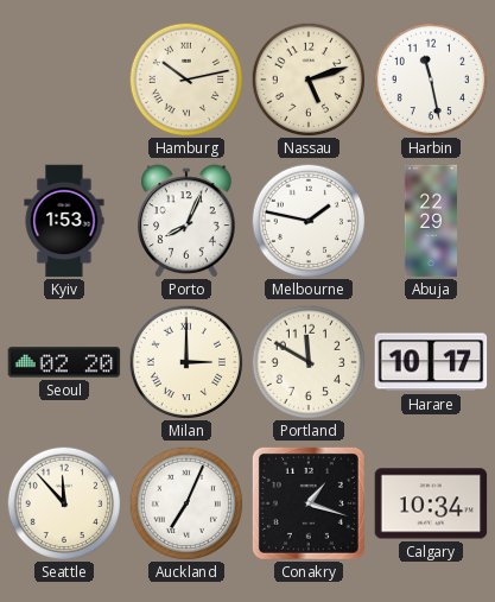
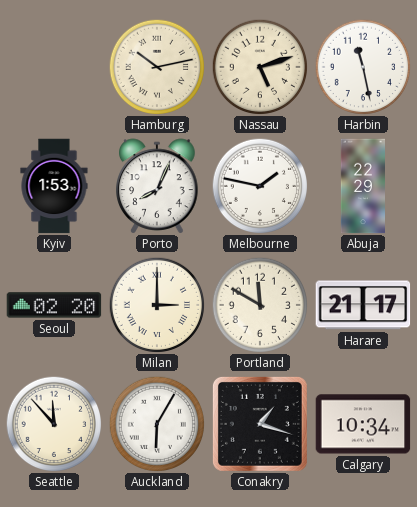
Harare: 10:17 -> 21:17
Auckland: 7:04 -> 6:05
